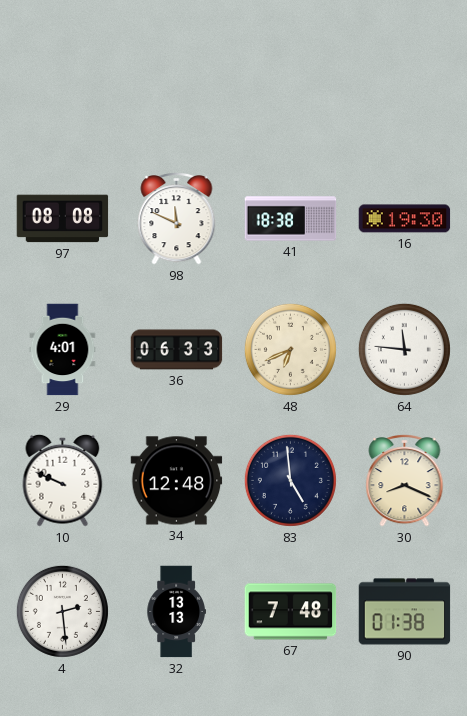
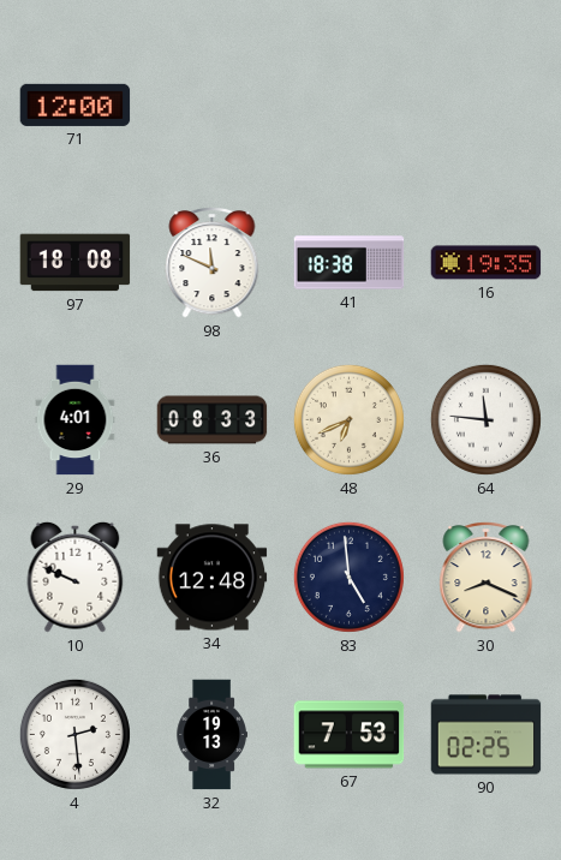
71: none -> 12:00
97: 08:08 -> 18:08
16: 19:30 -> 19:35
36: 06:33 -> 08:33
32: 13:13 -> 19:13
67: 7:48 -> 7:53
90: 01:38 -> 02:25
